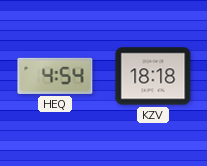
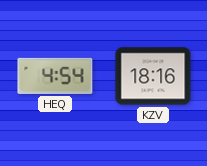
KZV: 18:18 -> 18:16
